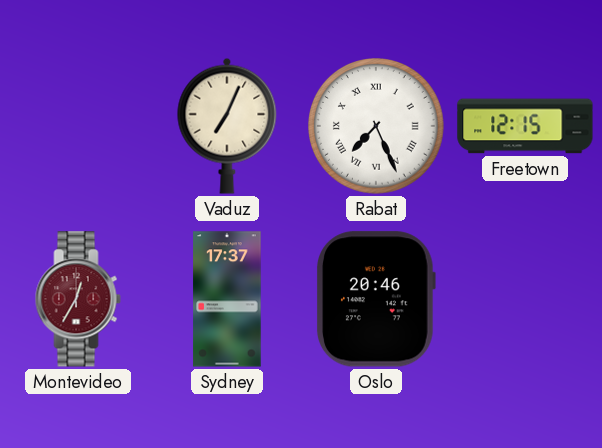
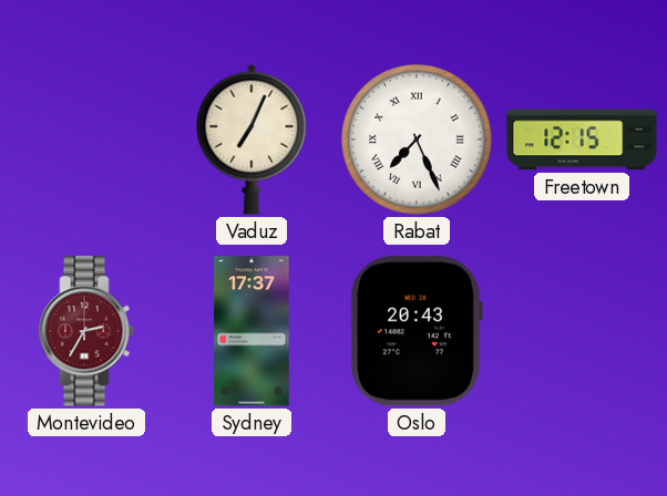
Montevideo: 12:35 -> 2:35
Oslo: 20:46 -> 20:43
